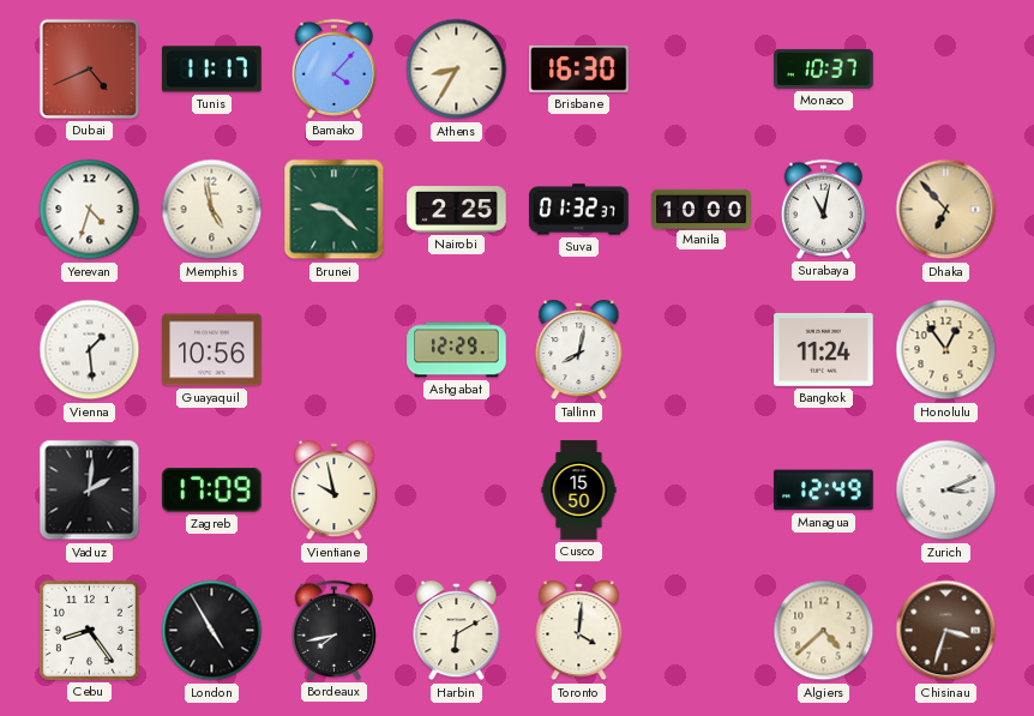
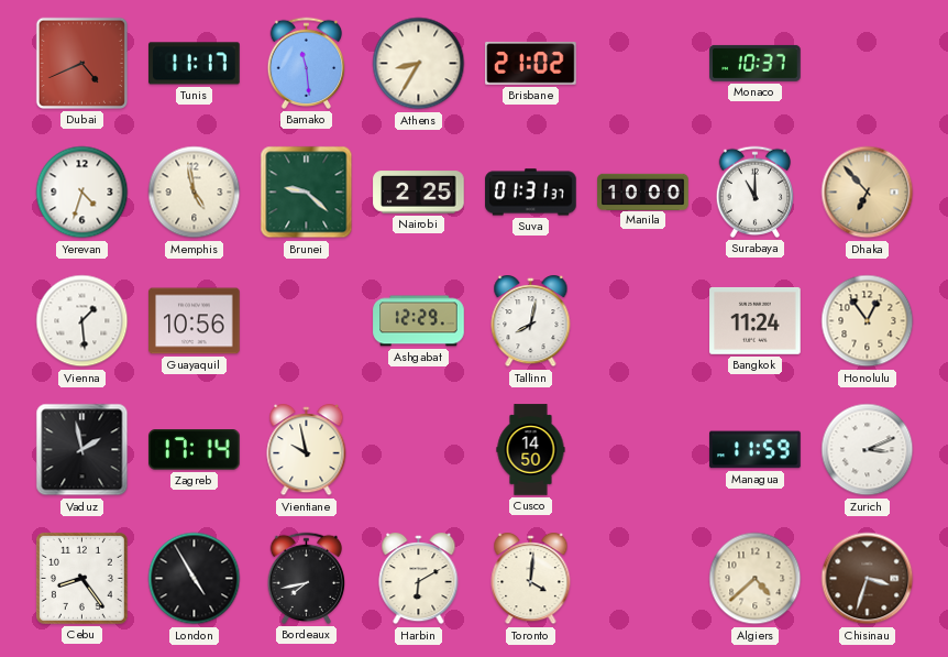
Bamako: 4:07 -> 11:29
Brisbane: 16:30 -> 21:02
Suva: 01:32 -> 01:31
Surabaya: 11:02 -> 11:00
Vaduz: 2:01 -> 1:58
Zagreb: 17:09 -> 17:14
Cusco: 15:50 -> 14:50
Managua: 12:49 -> 11:59
